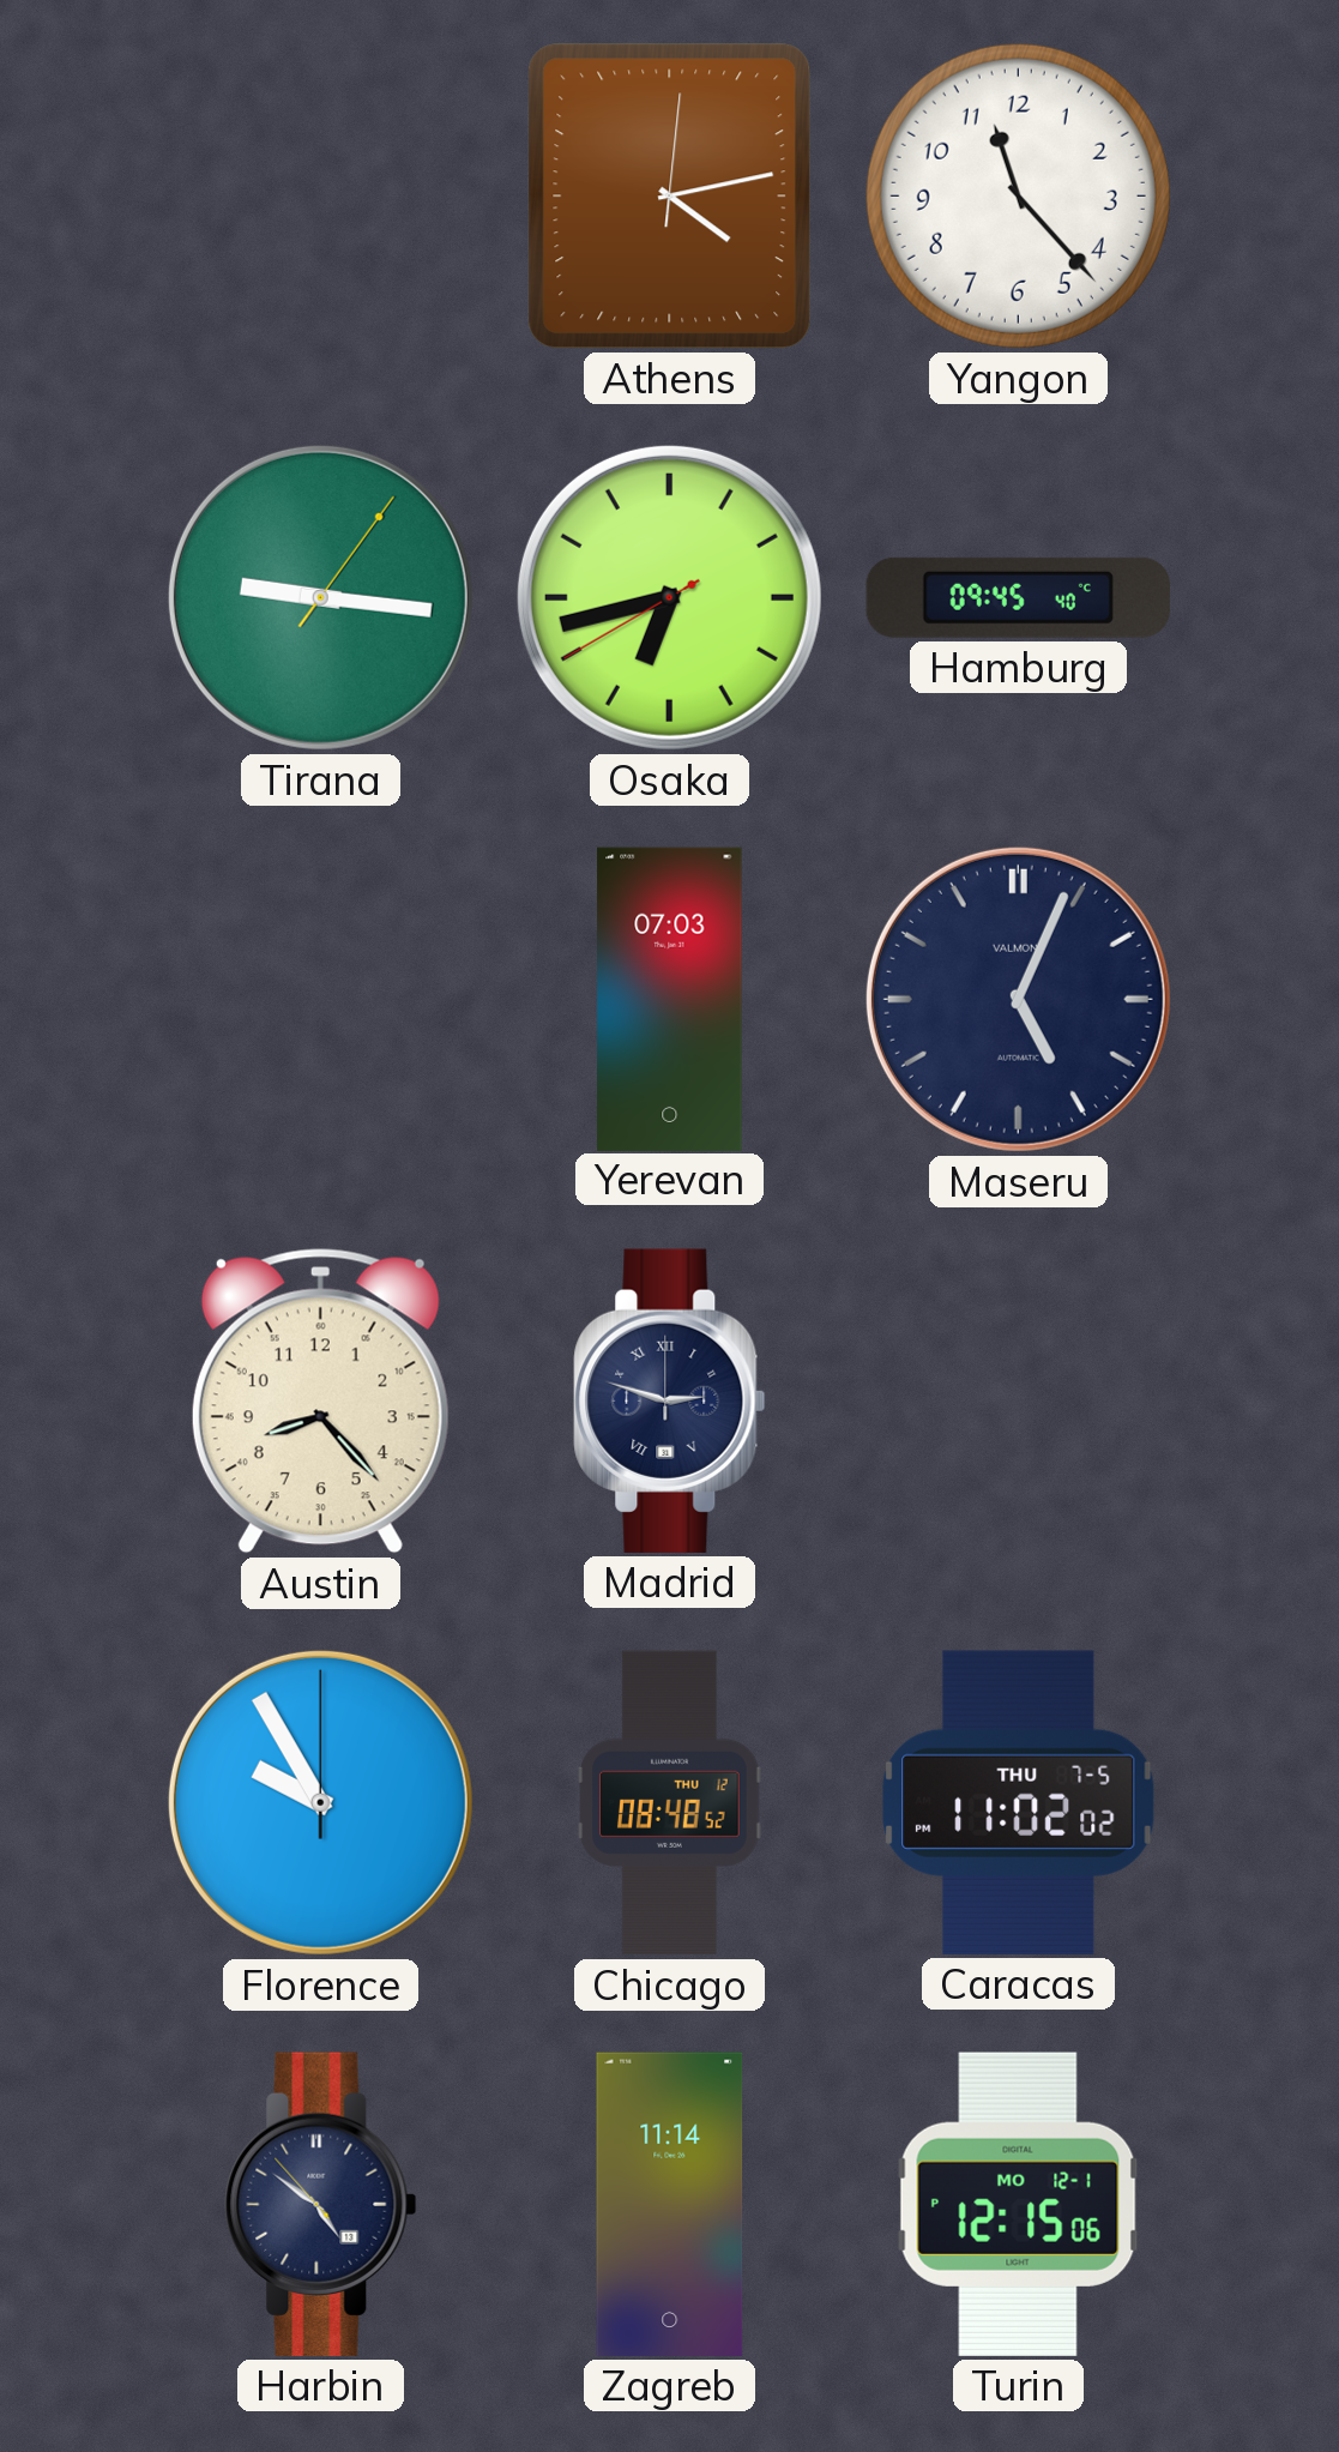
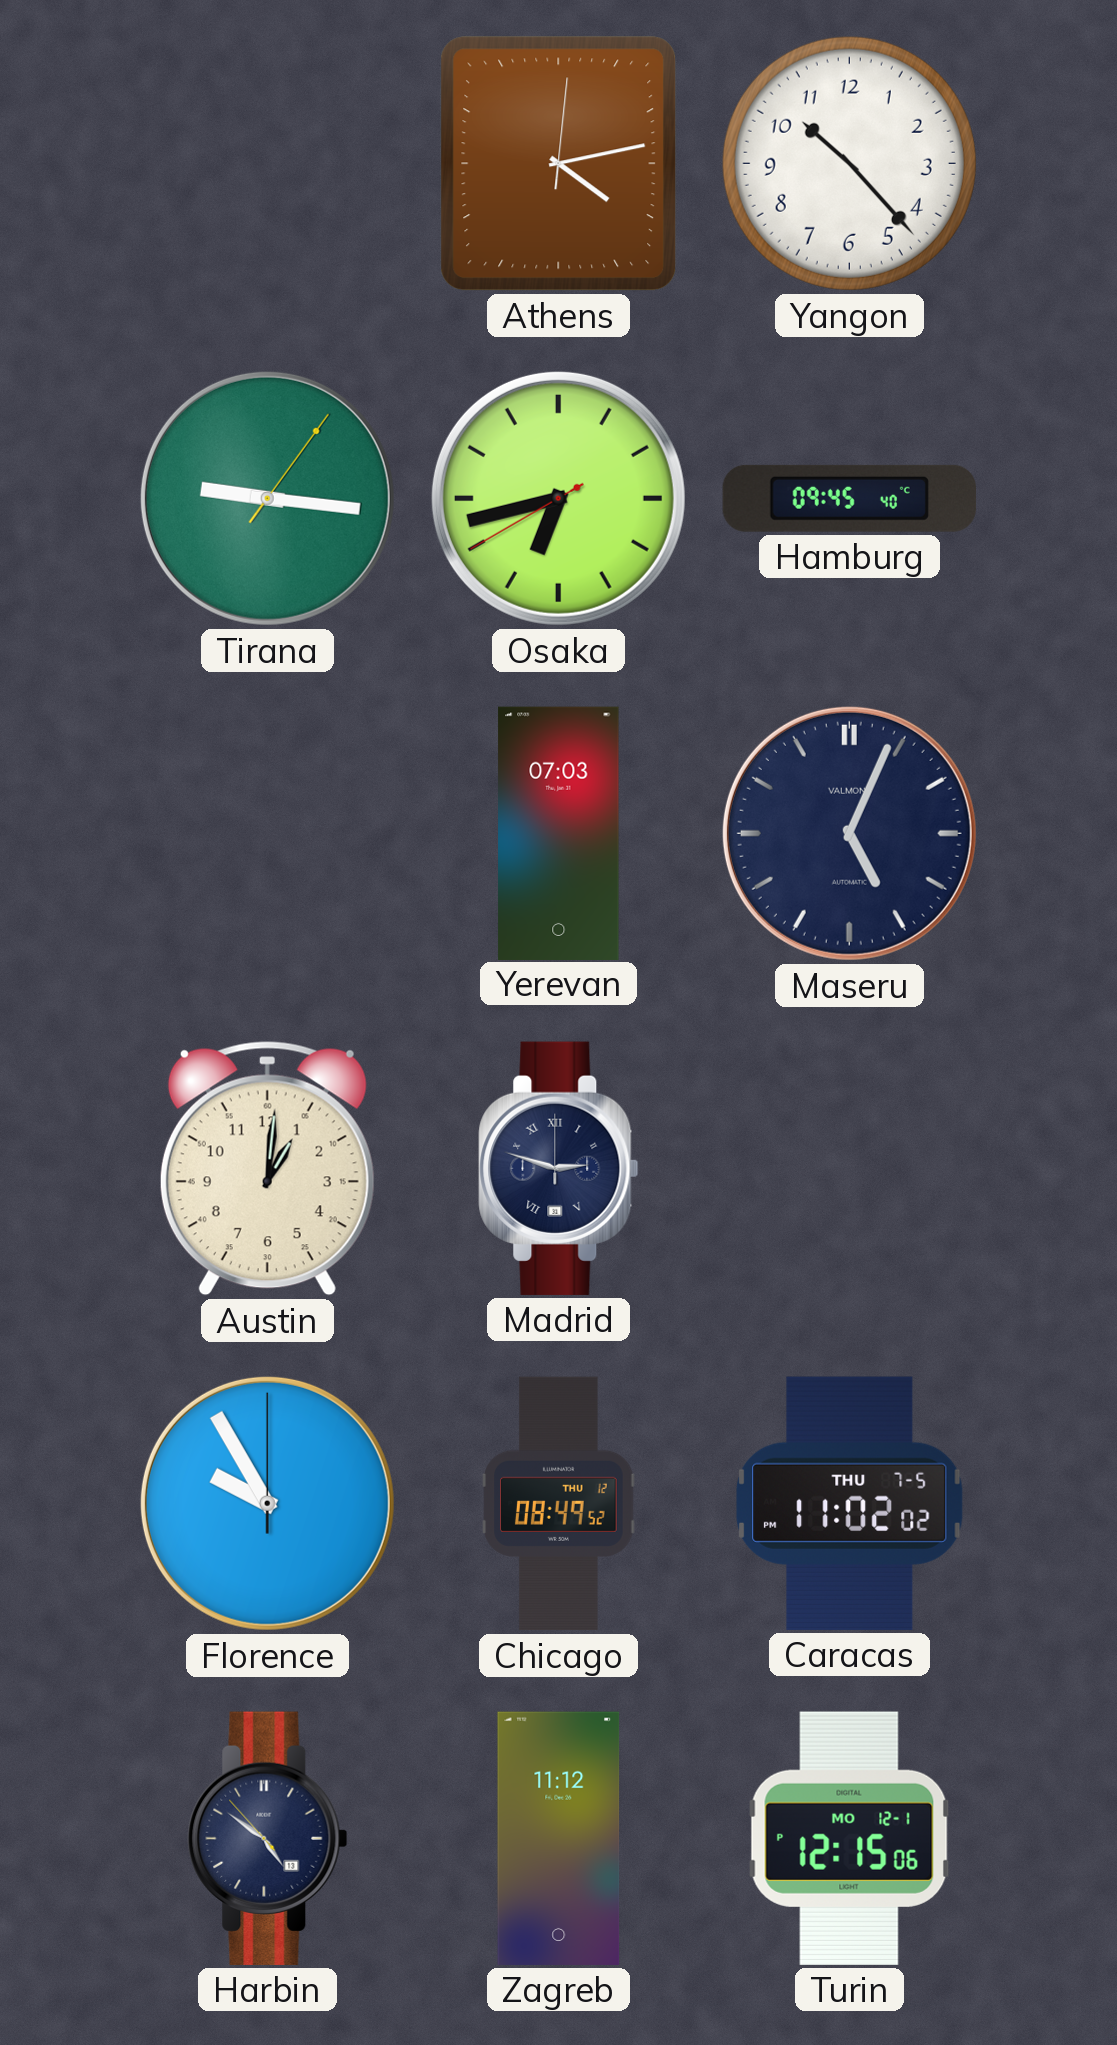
Yangon: 11:23 -> 10:23
Austin: 8:23 -> 1:01
Chicago: 08:48 -> 08:49
Zagreb: 11:14 -> 11:12
